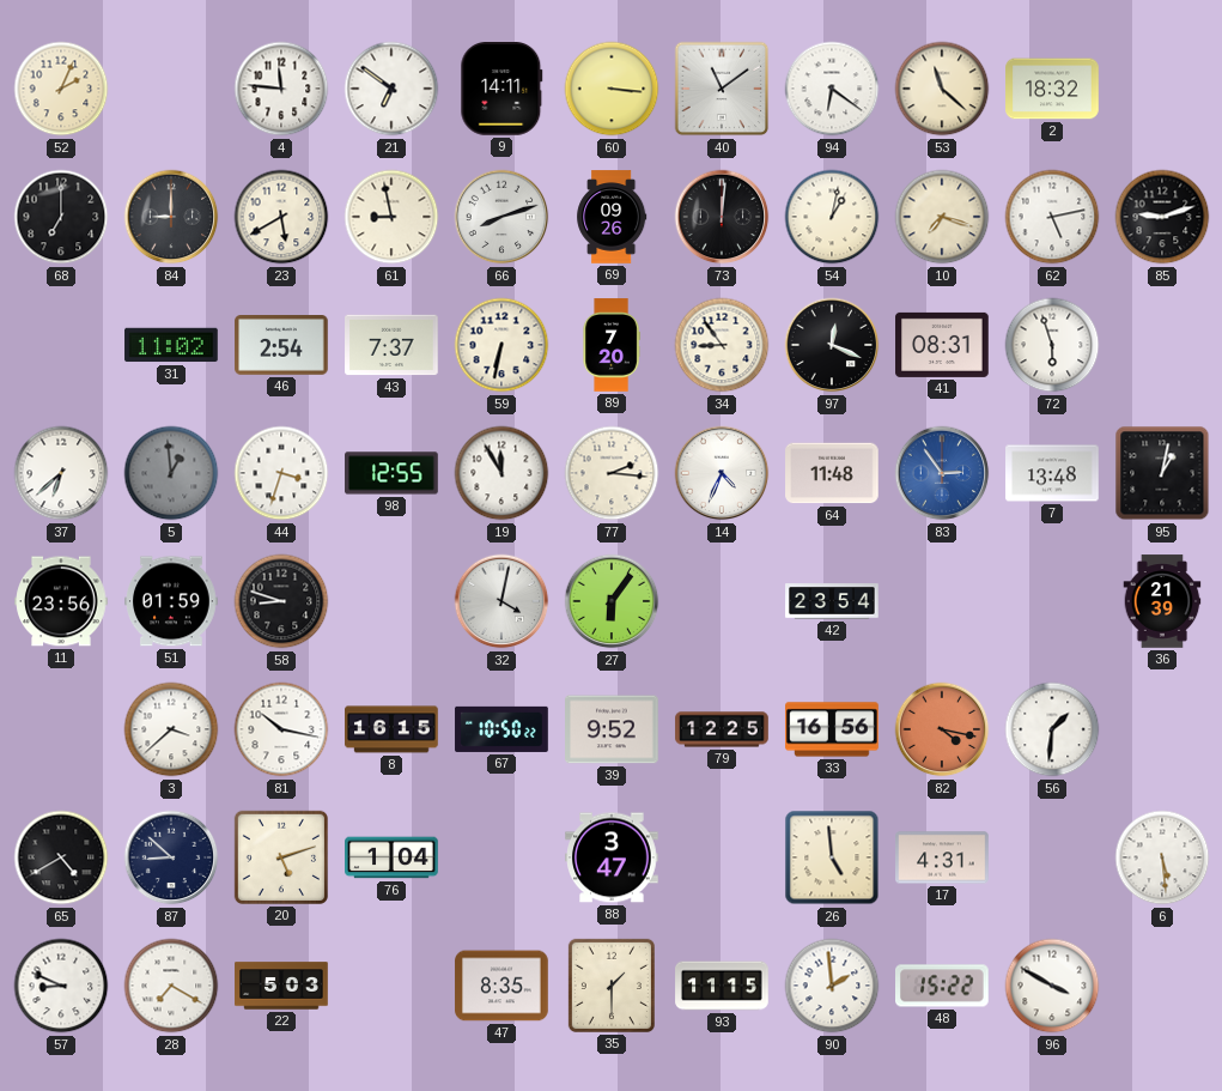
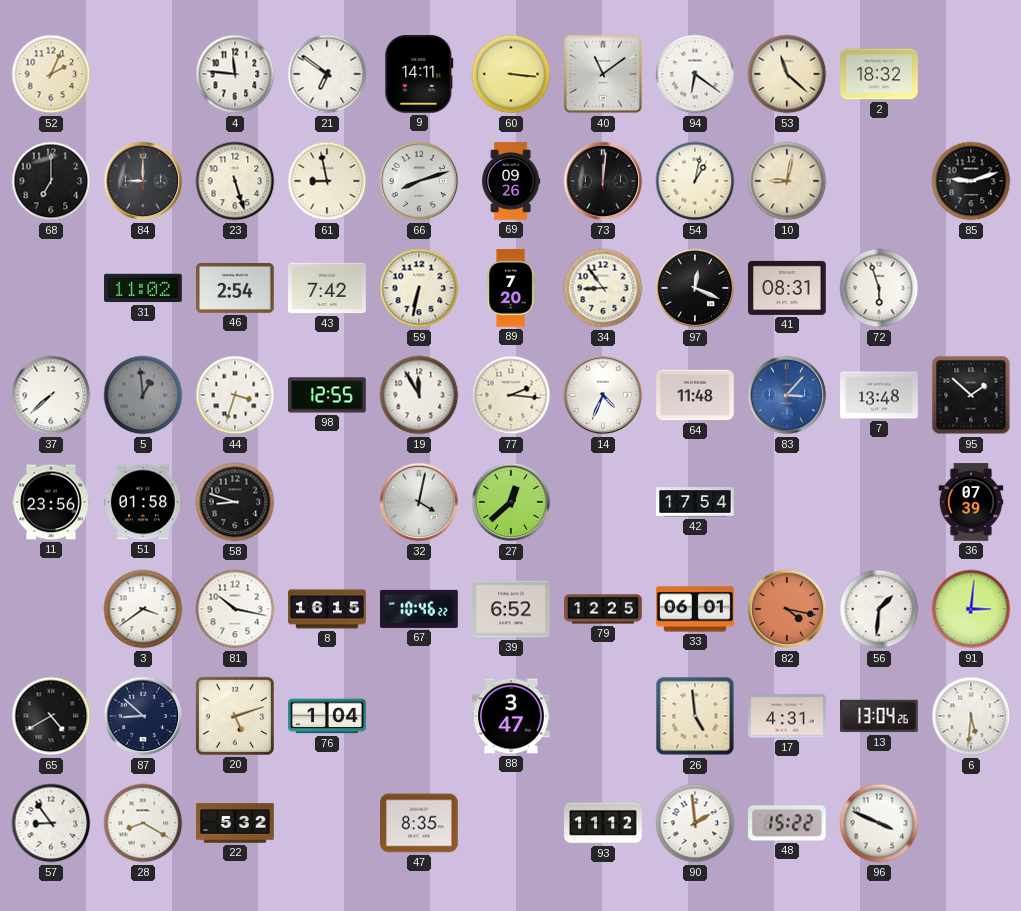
23: 5:40 -> 5:27
10: 7:18 -> 9:02
62: 5:13 -> none
43: 7:37 -> 7:42
37: 6:38 -> 7:38
83: 2:54 -> 3:07
95: 1:02 -> 1:52
51: 01:59 -> 01:58
27: 6:06 -> 12:38
42: 23:54 -> 17:54
36: 21:39 -> 07:39
3: 3:38 -> 3:39
67: 10:50 -> 10:46
39: 9:52 -> 6:52
33: 16:56 -> 06:01
91: none -> 3:01
13: none -> 13:04
6: 5:29 -> 5:31
57: 8:49 -> 8:54
28: 7:20 -> 8:20
22: 5:03 -> 5:32
35: 1:30 -> none
93: 11:15 -> 11:12
96: 3:50 -> 3:49
